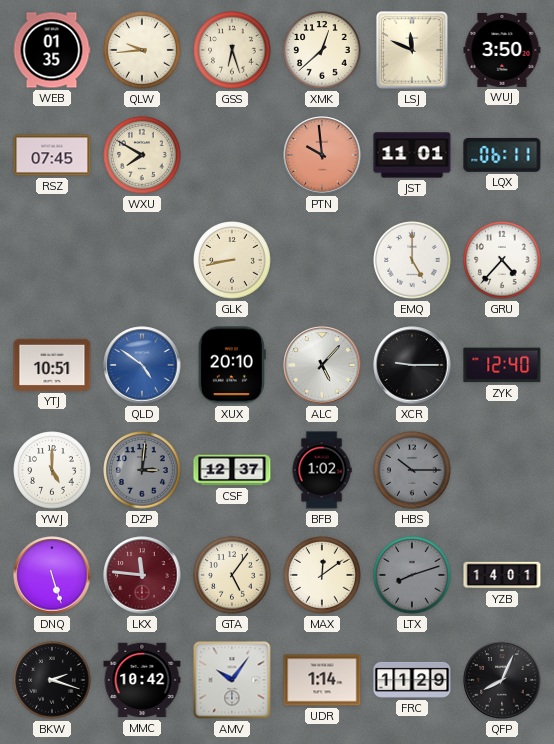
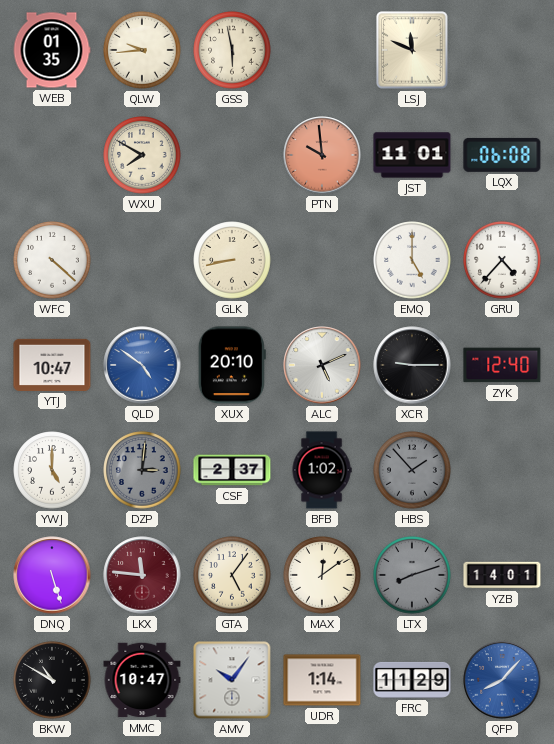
GSS: 6:27 -> 5:58
XMK: 12:38 -> none
WUJ: 3:50 -> none
RSZ: 07:45 -> none
LQX: 06:11 -> 06:08
WFC: none -> 4:22
YTJ: 10:51 -> 10:47
ALC: 5:07 -> 5:11
CSF: 12:37 -> 2:37
HBS: 10:15 -> 1:53
BKW: 2:18 -> 10:50
MMC: 10:42 -> 10:47
QFP: 8:04 -> 8:07
QFP dial: black -> blue
